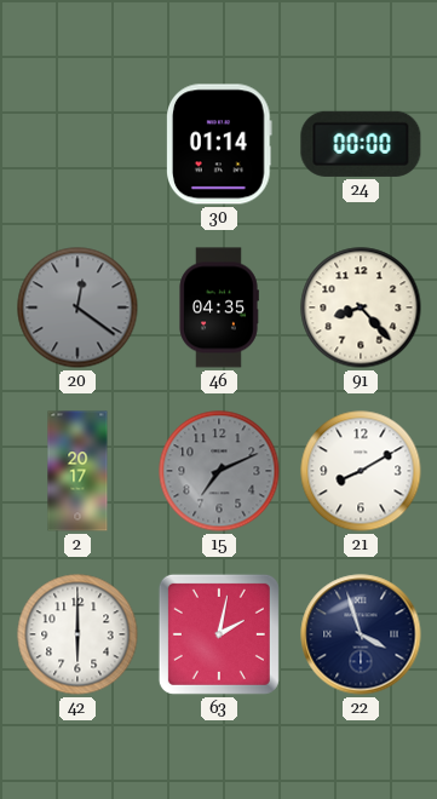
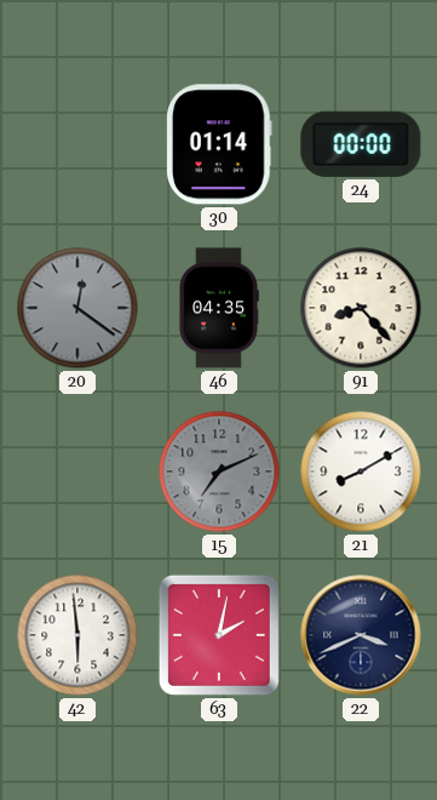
2: 20:17 -> none
42: 6:00 -> 5:59
22: 3:57 -> 3:41
